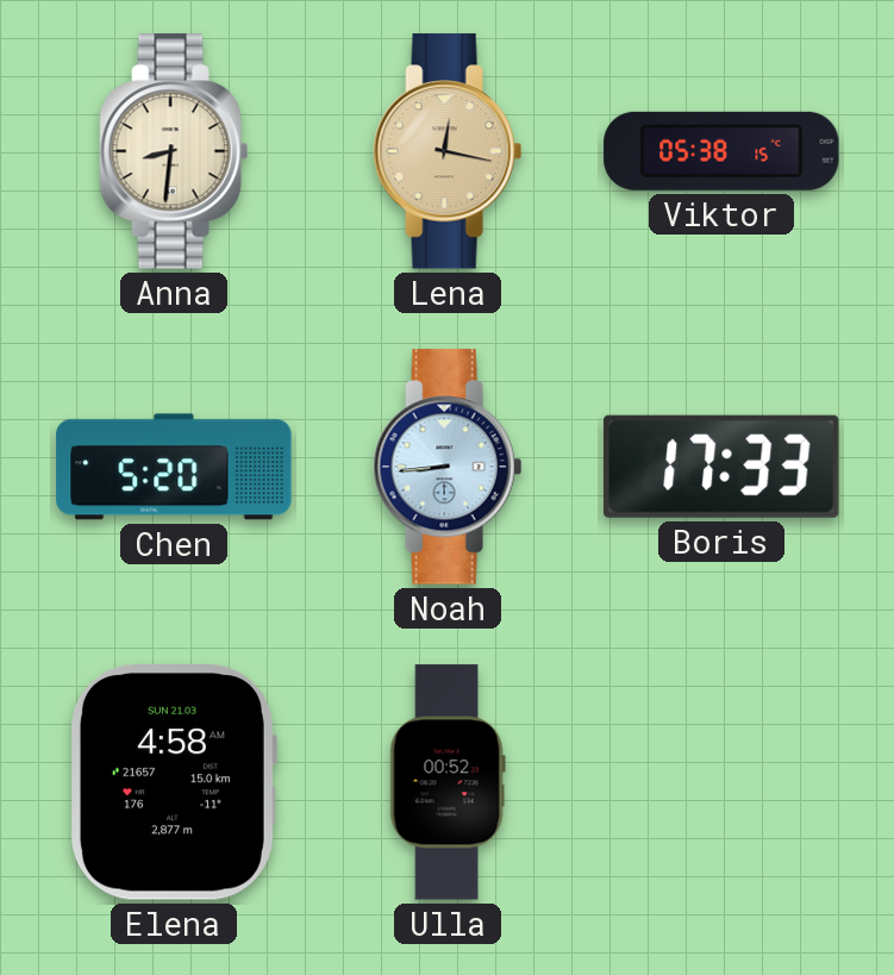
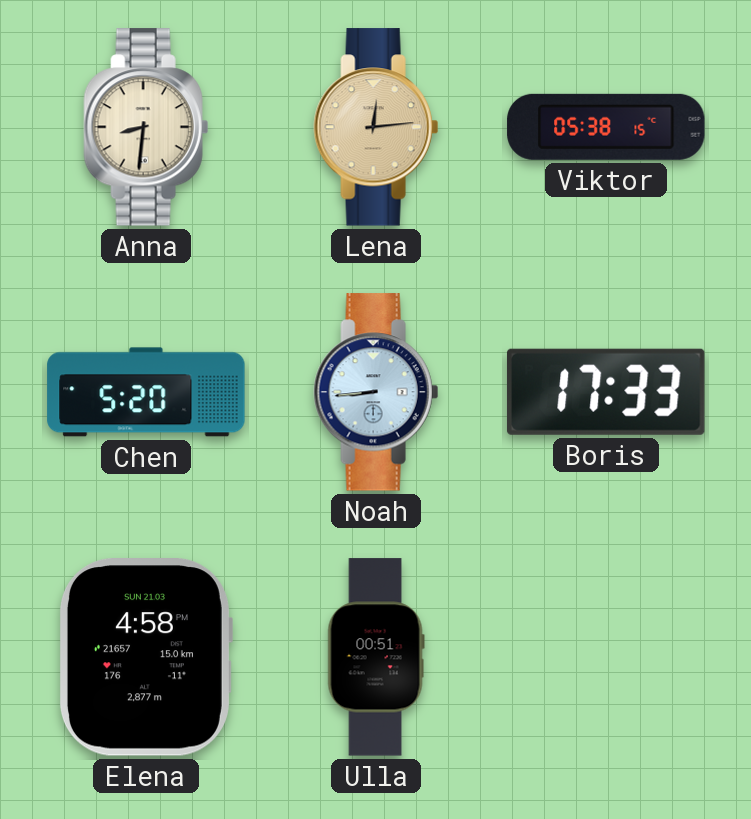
Lena: 12:17 -> 12:14
Elena: 4:58 AM -> 4:58 PM
Ulla: 00:52 -> 00:51
